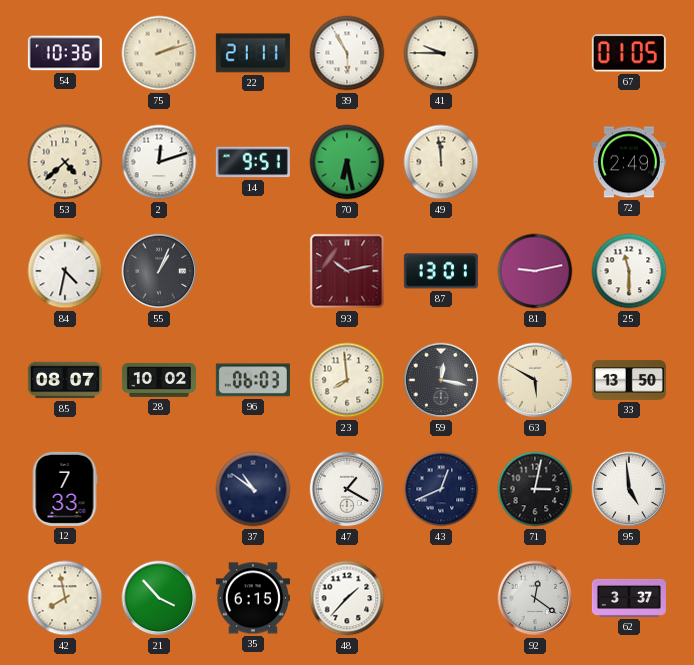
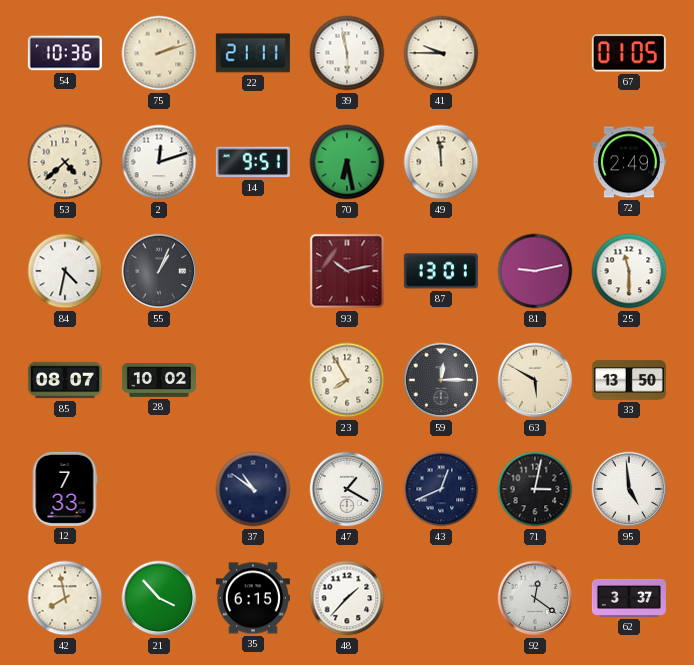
39: 5:55 -> 5:58
96: 06:03 -> none
23: 7:59 -> 7:55
59: 12:17 -> 12:15
